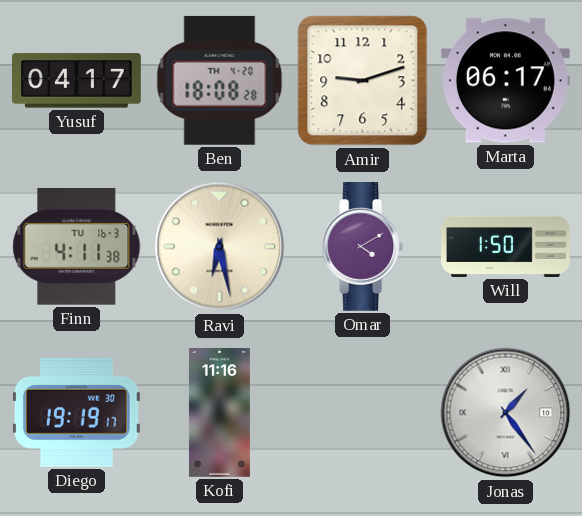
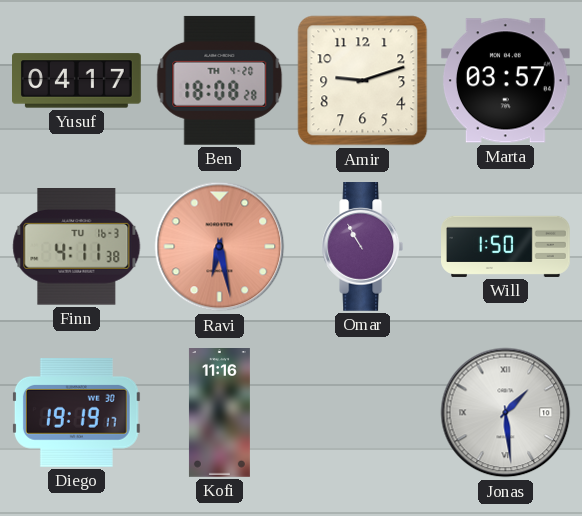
Marta: 06:17 -> 03:57
Ravi dial: cream -> salmon
Omar: 4:10 -> 10:55
Jonas: 1:24 -> 1:29
